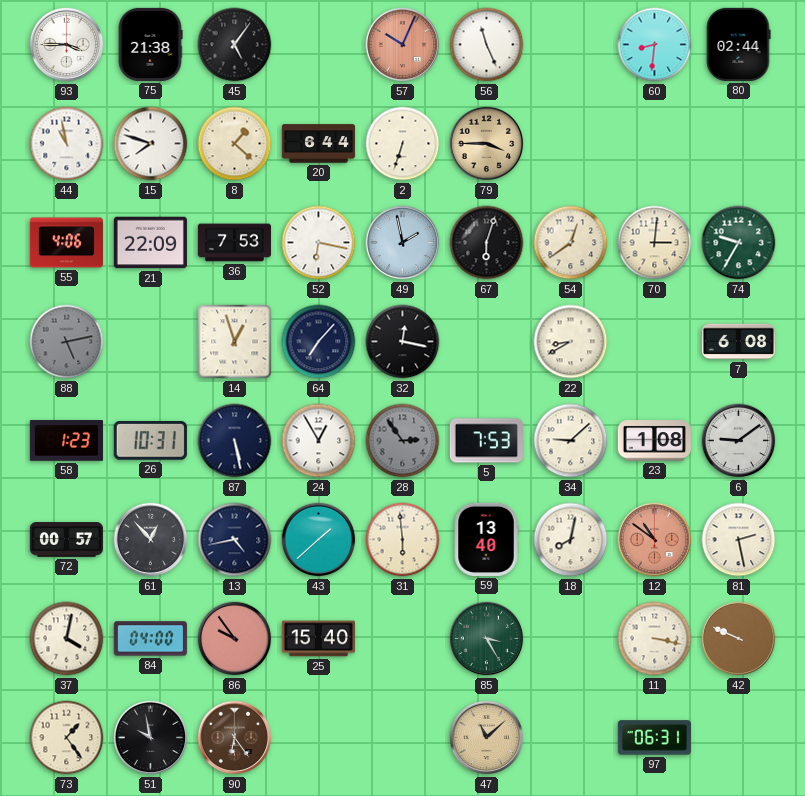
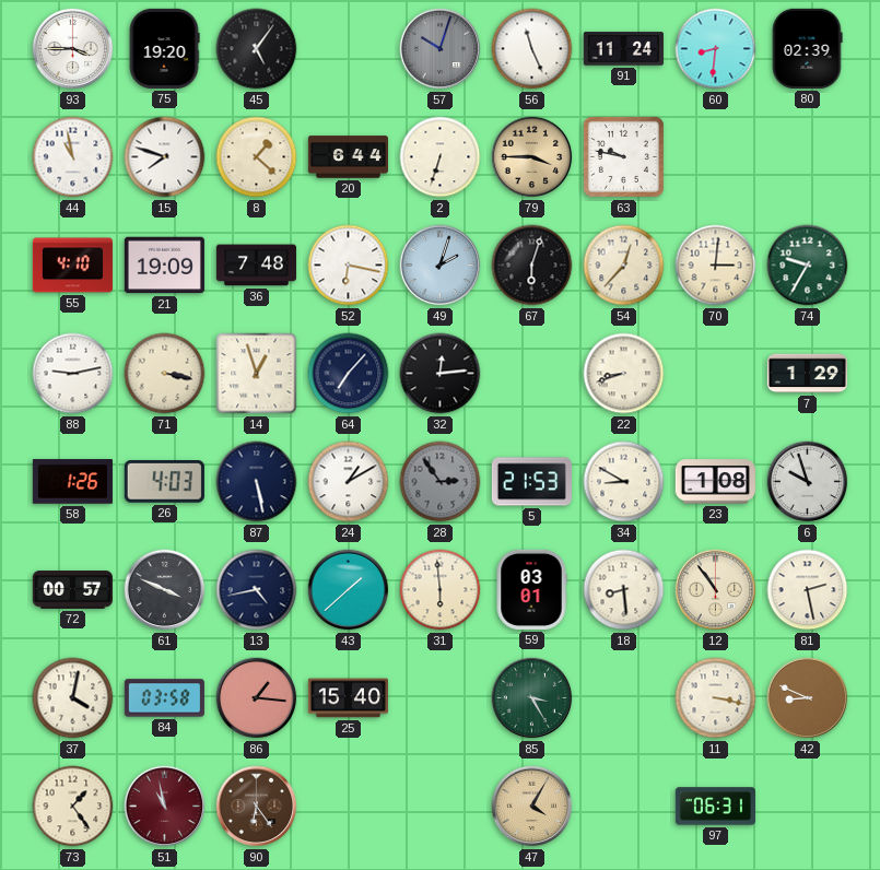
75: 21:38 -> 19:20
57: 10:04 -> 10:03
57 dial: salmon -> grey
91: none -> 11:24
80: 02:44 -> 02:39
63: none -> 9:47
55: 4:06 -> 4:10
21: 22:09 -> 19:09
36: 7:53 -> 7:48
49: 1:58 -> 2:03
54: 12:39 -> 12:37
88: 5:13 -> 9:13
88 dial: grey -> white
71: none -> 3:17
32: 12:17 -> 12:14
22: 8:40 -> 8:42
7: 6:08 -> 1:29
58: 1:23 -> 1:26
26: 10:31 -> 4:03
24: 12:55 -> 1:10
5: 7:53 -> 21:53
34: 9:08 -> 8:50
6: 9:09 -> 9:57
61: 12:53 -> 3:49
59: 13:40 -> 03:01
18: 8:02 -> 8:29
12: 10:51 -> 10:54
12 dial: salmon -> cream
84: 04:00 -> 03:58
86: 9:54 -> 1:16
42: 9:49 -> 8:49
51: 9:58 -> 10:58
51 dial: black -> burgundy
47: 11:08 -> 4:05
